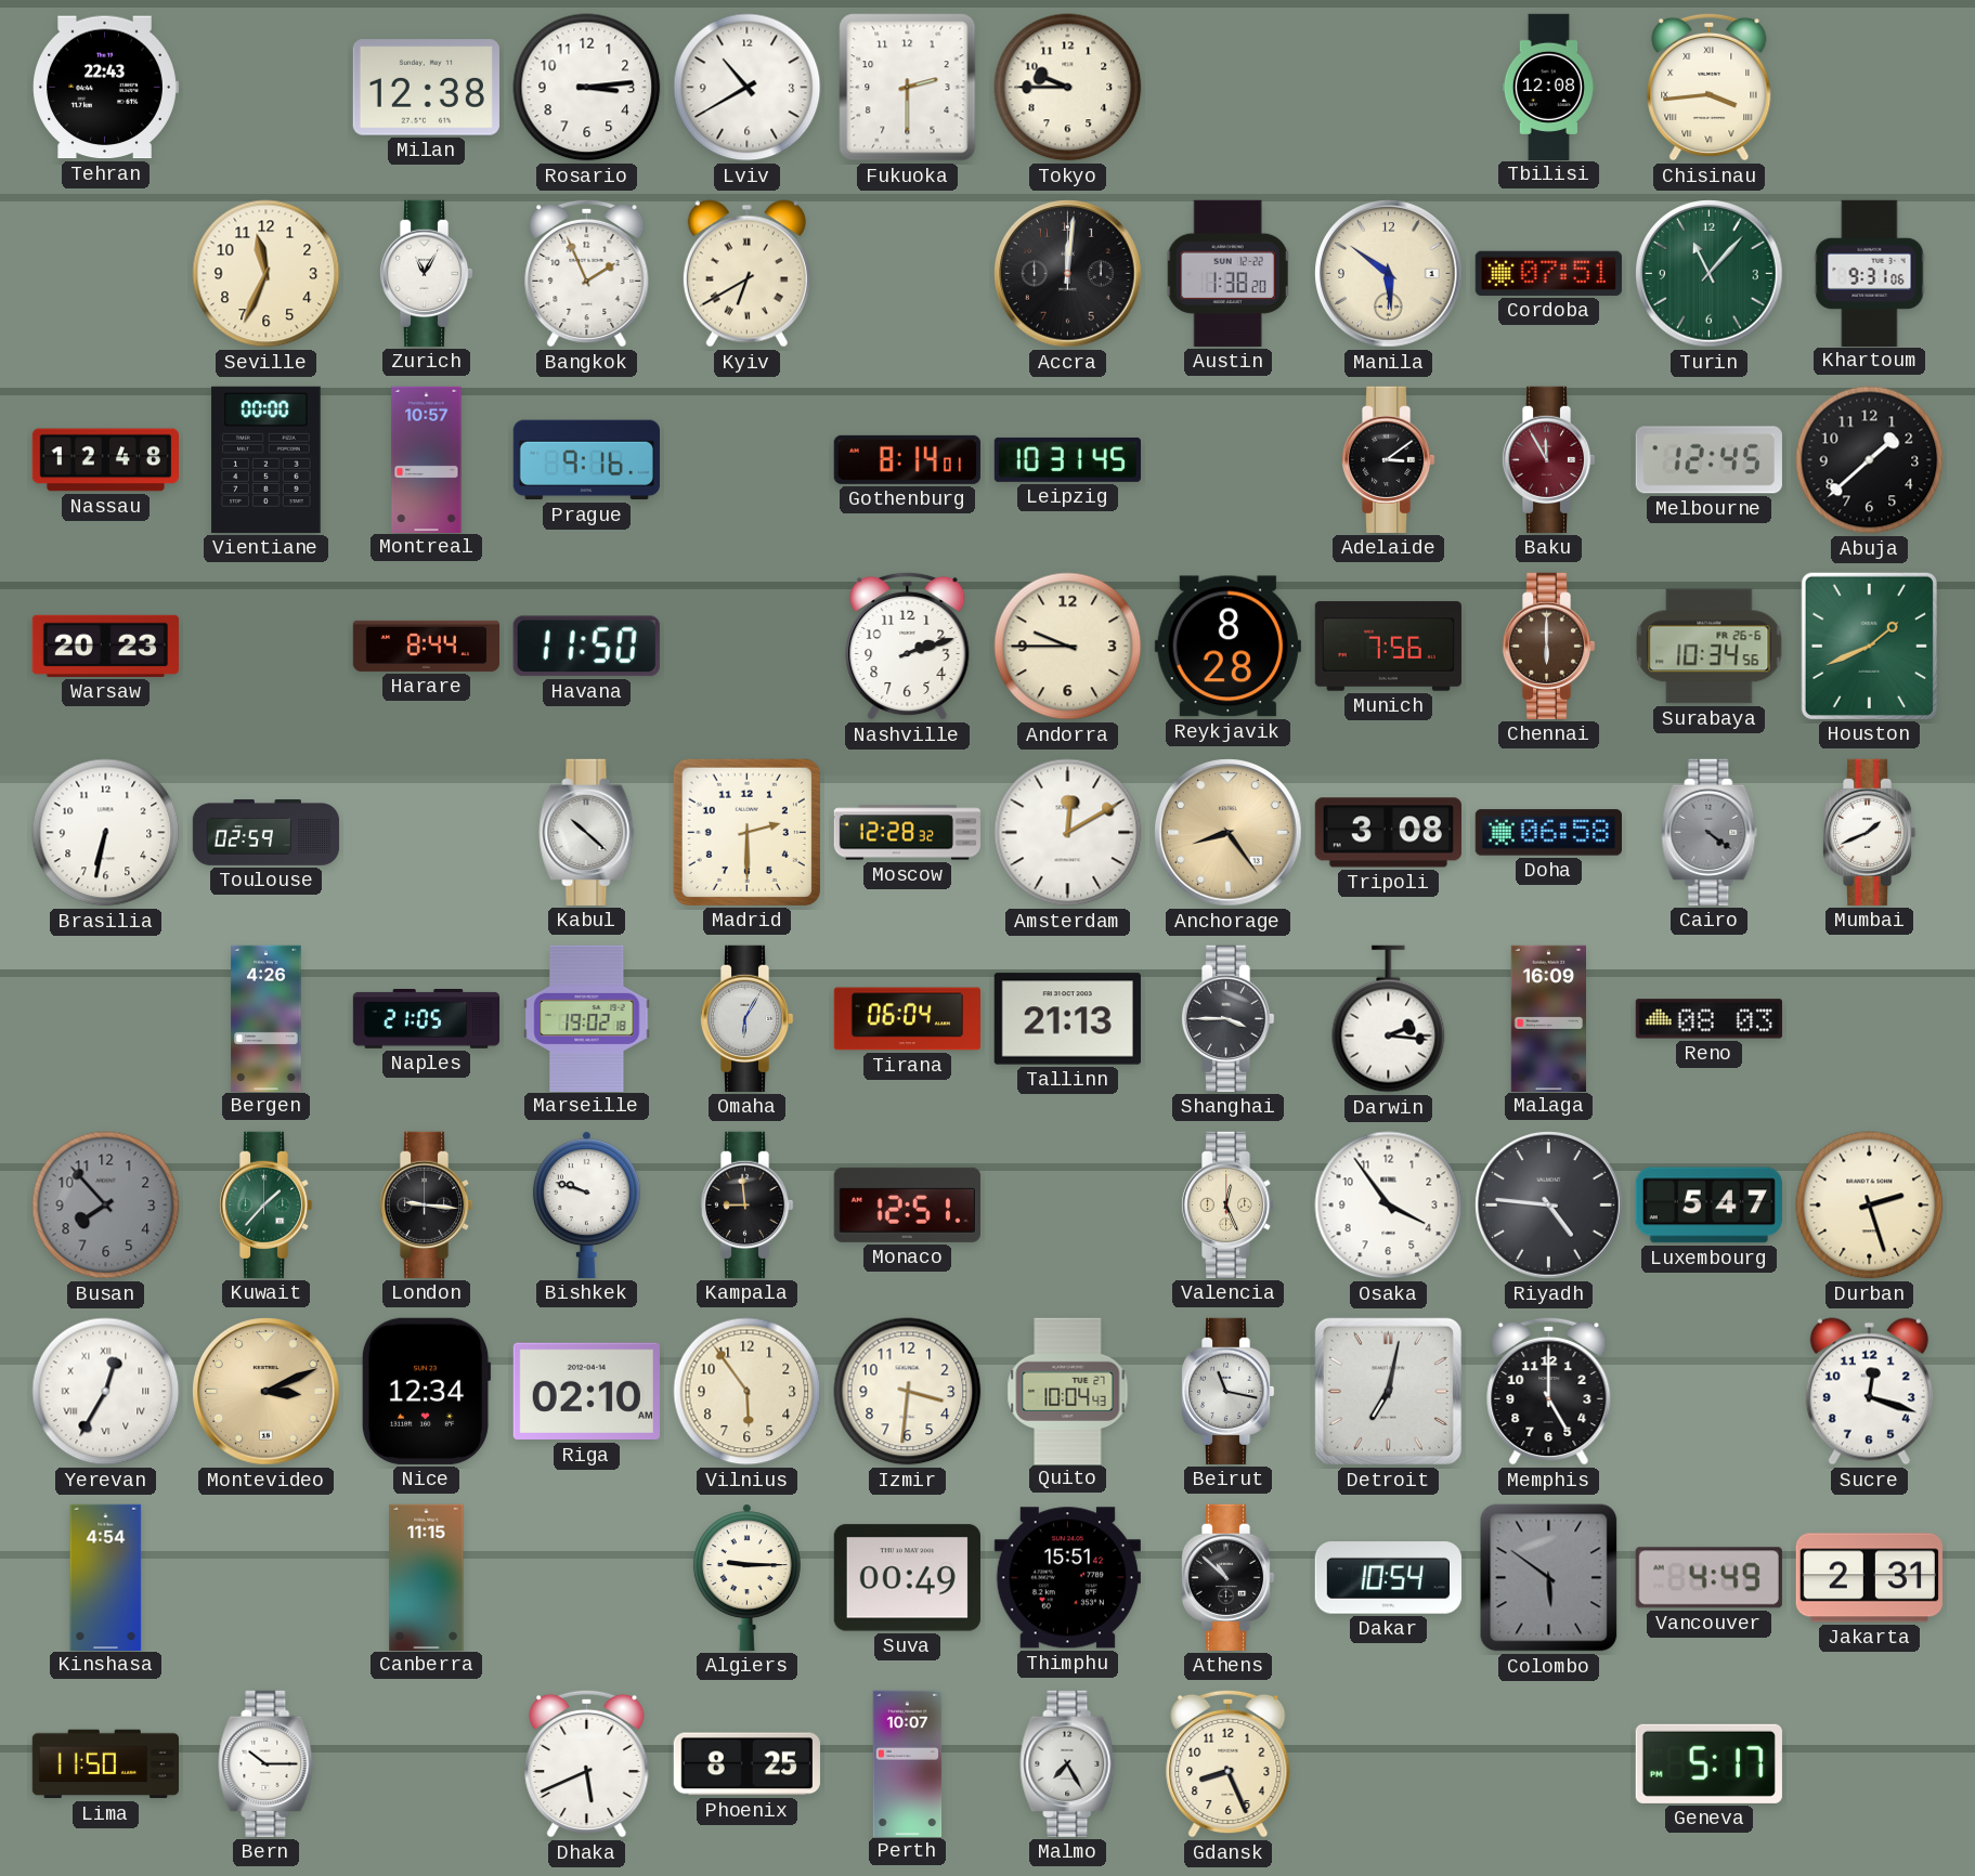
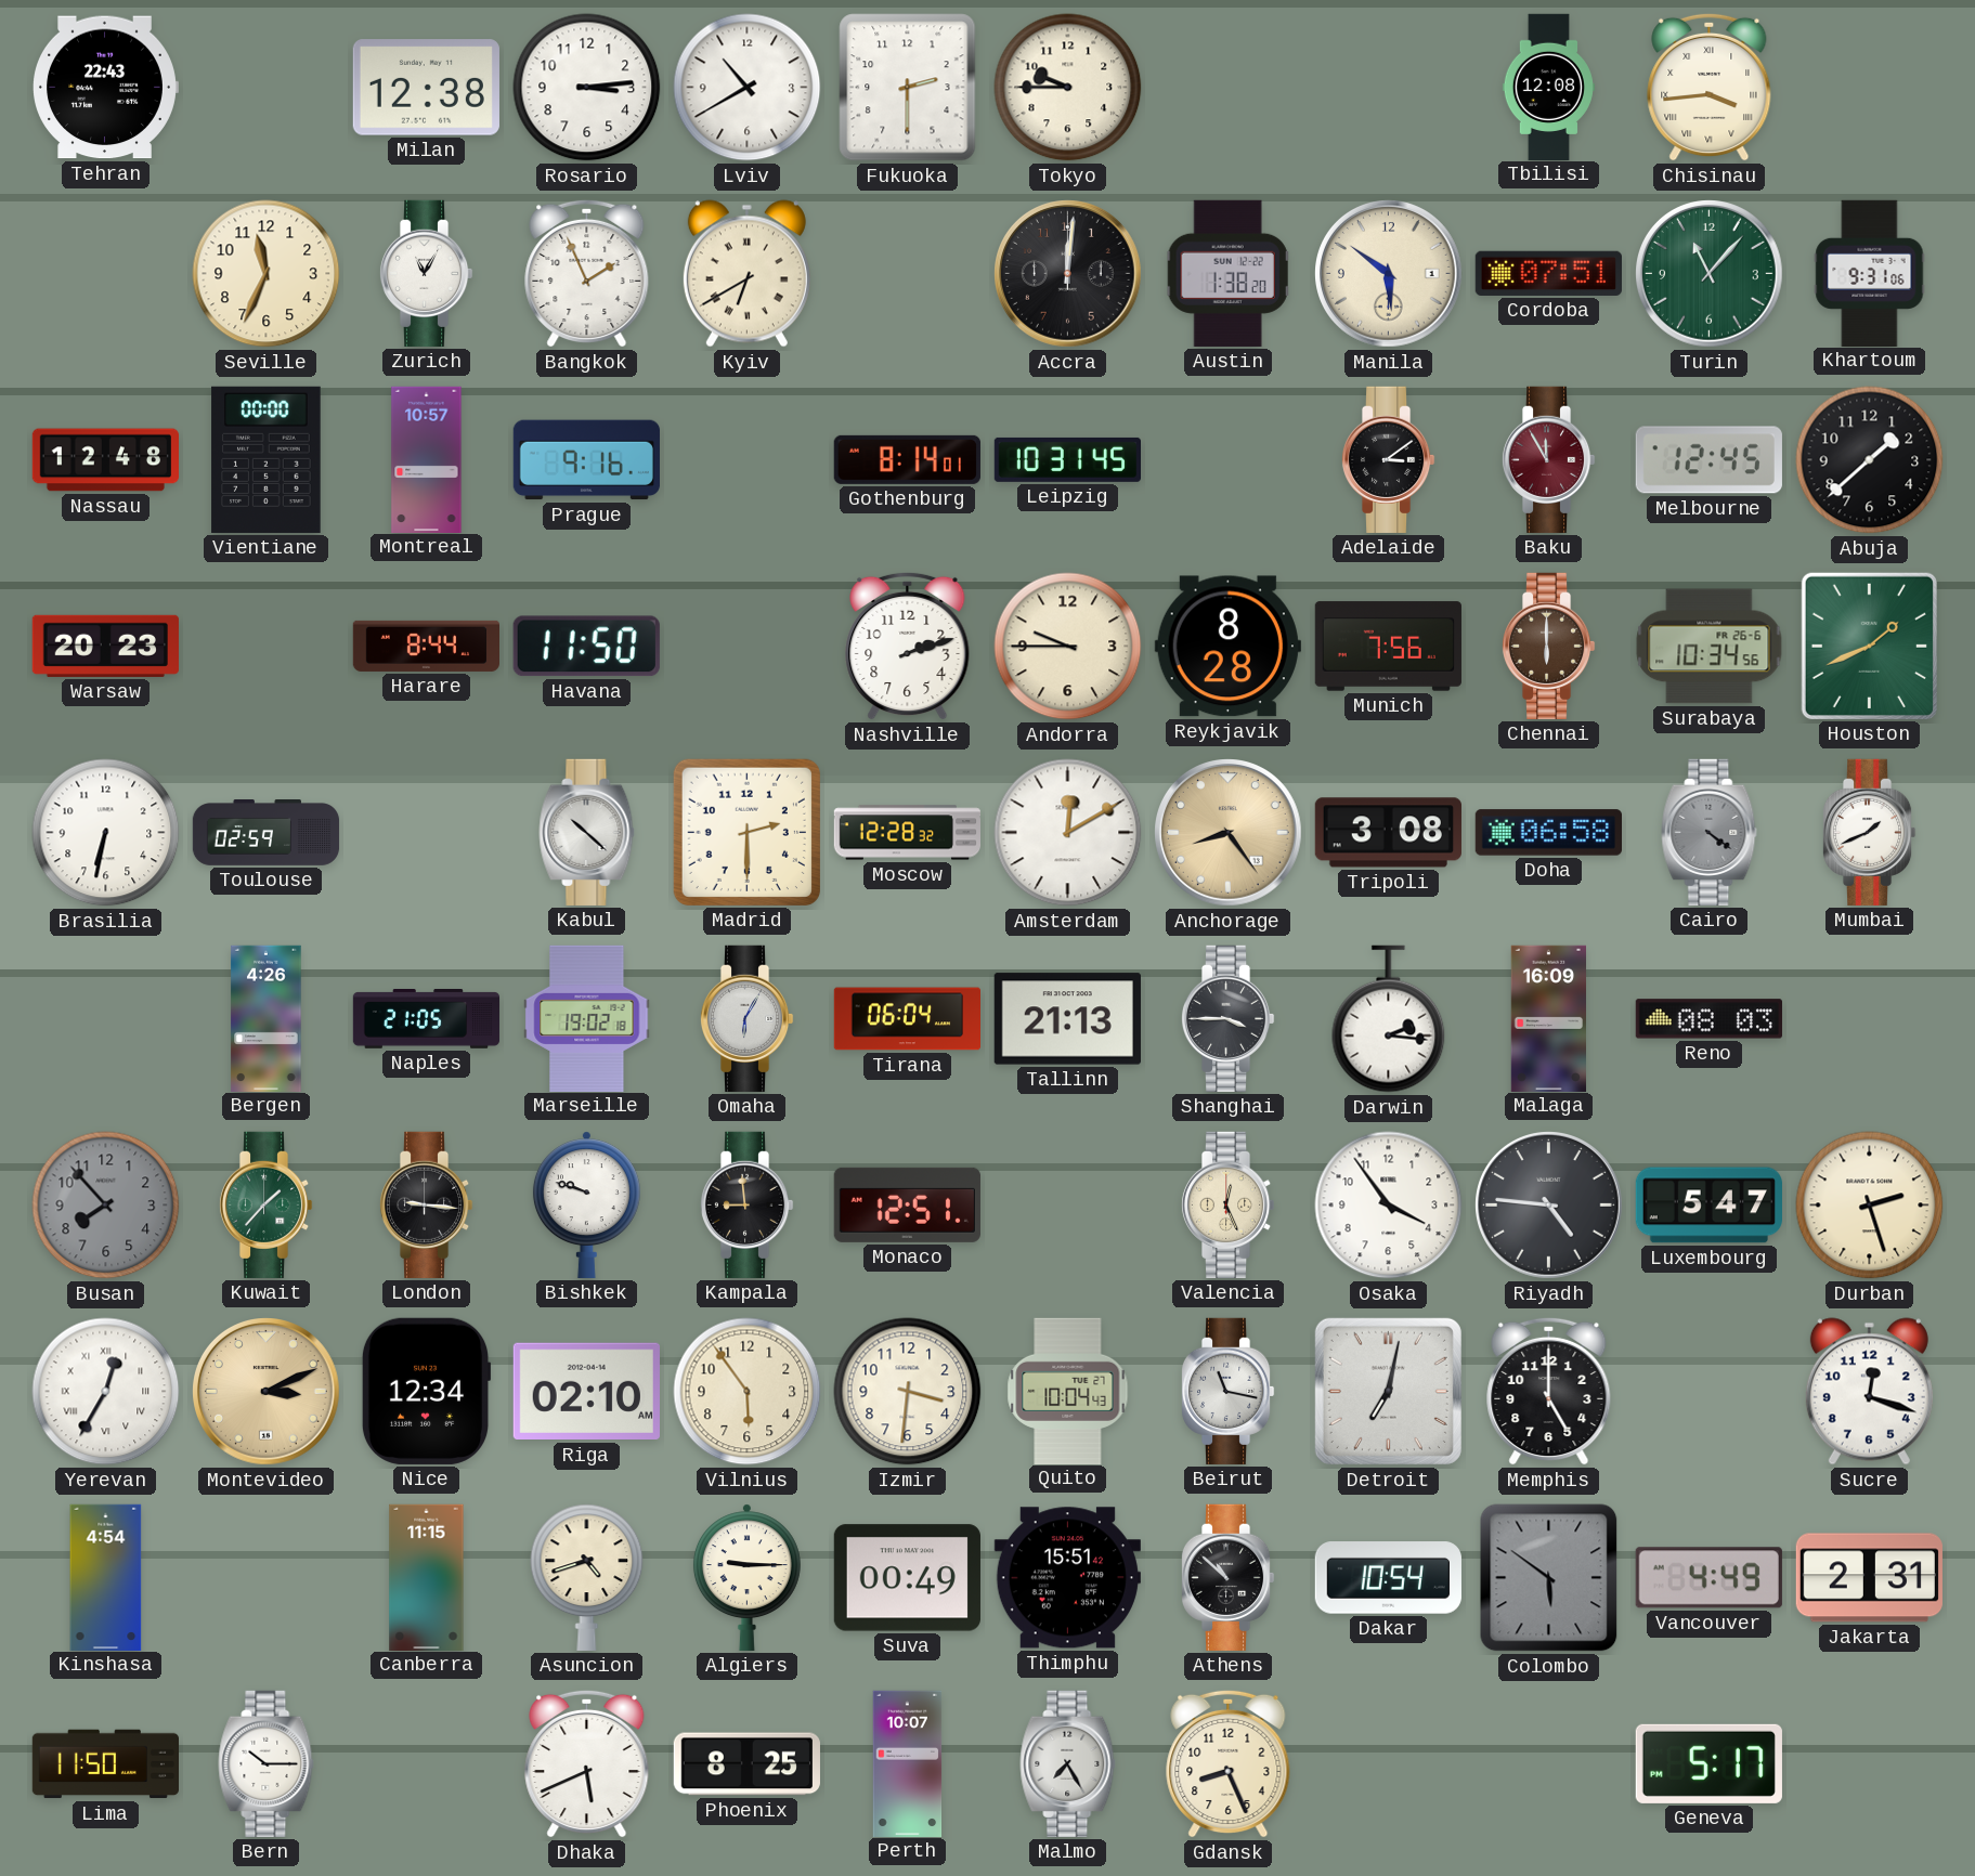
Asuncion: none -> 4:42
